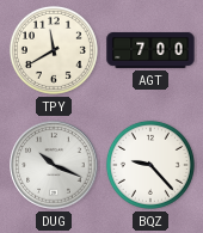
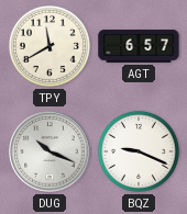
AGT: 7:00 -> 6:57
BQZ: 9:23 -> 9:19
